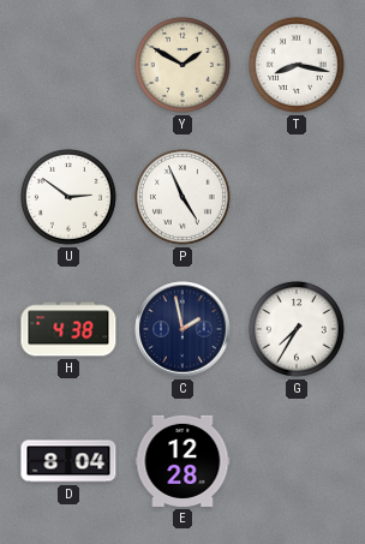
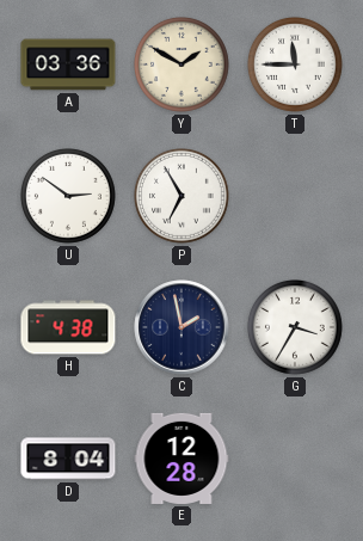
A: none -> 03:36
T: 8:17 -> 11:45
P: 4:56 -> 6:55
G: 7:35 -> 3:35
